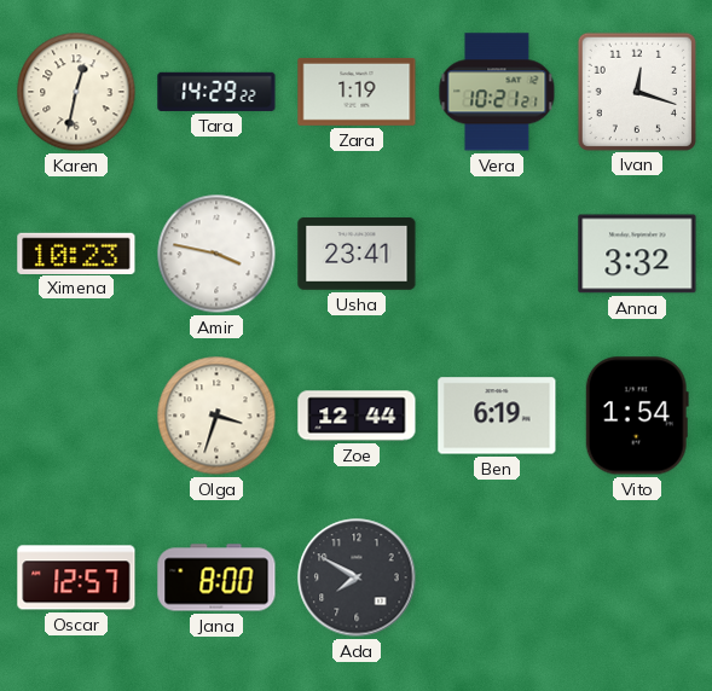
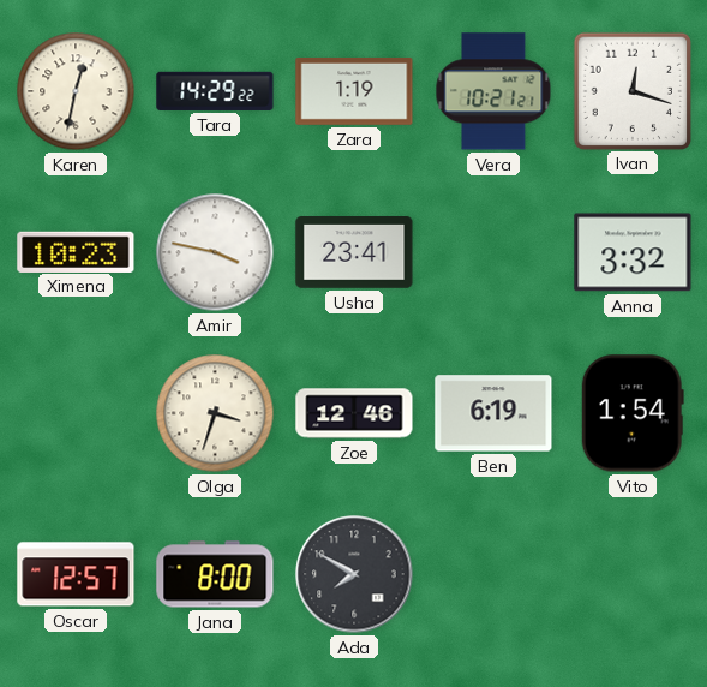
Zoe: 12:44 -> 12:46
